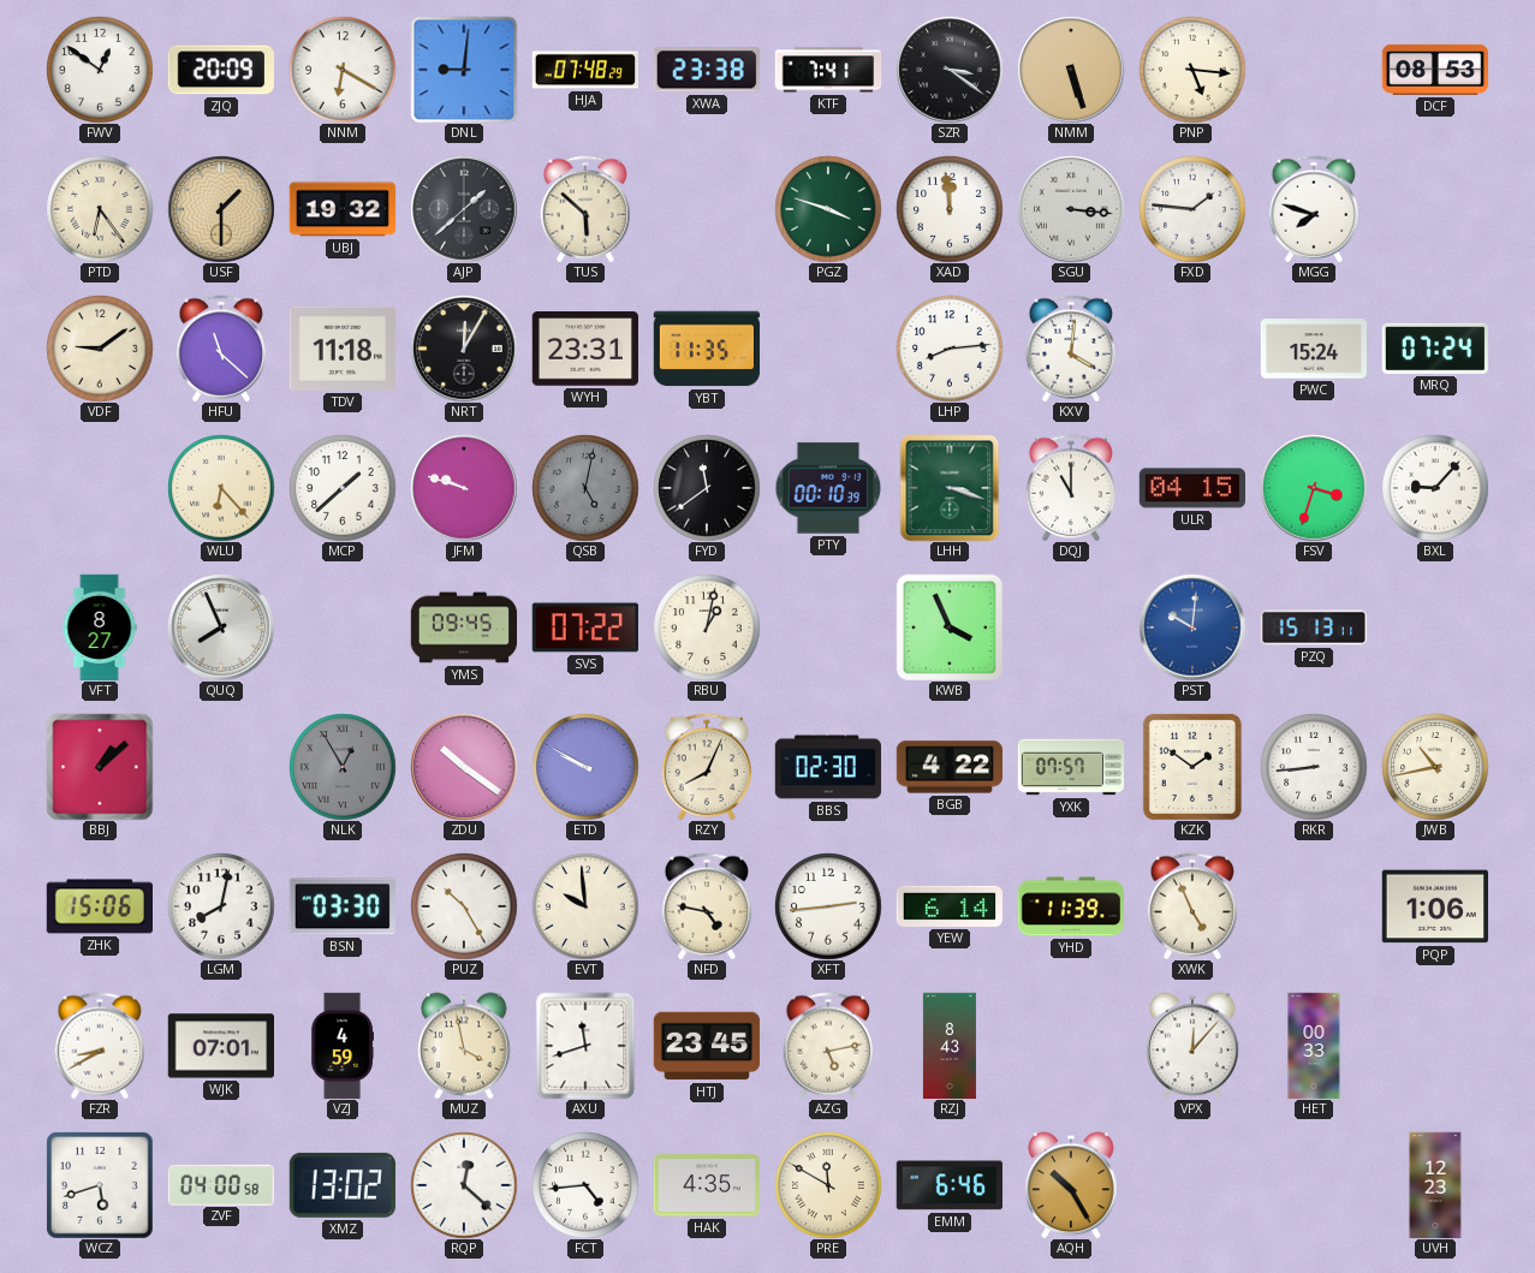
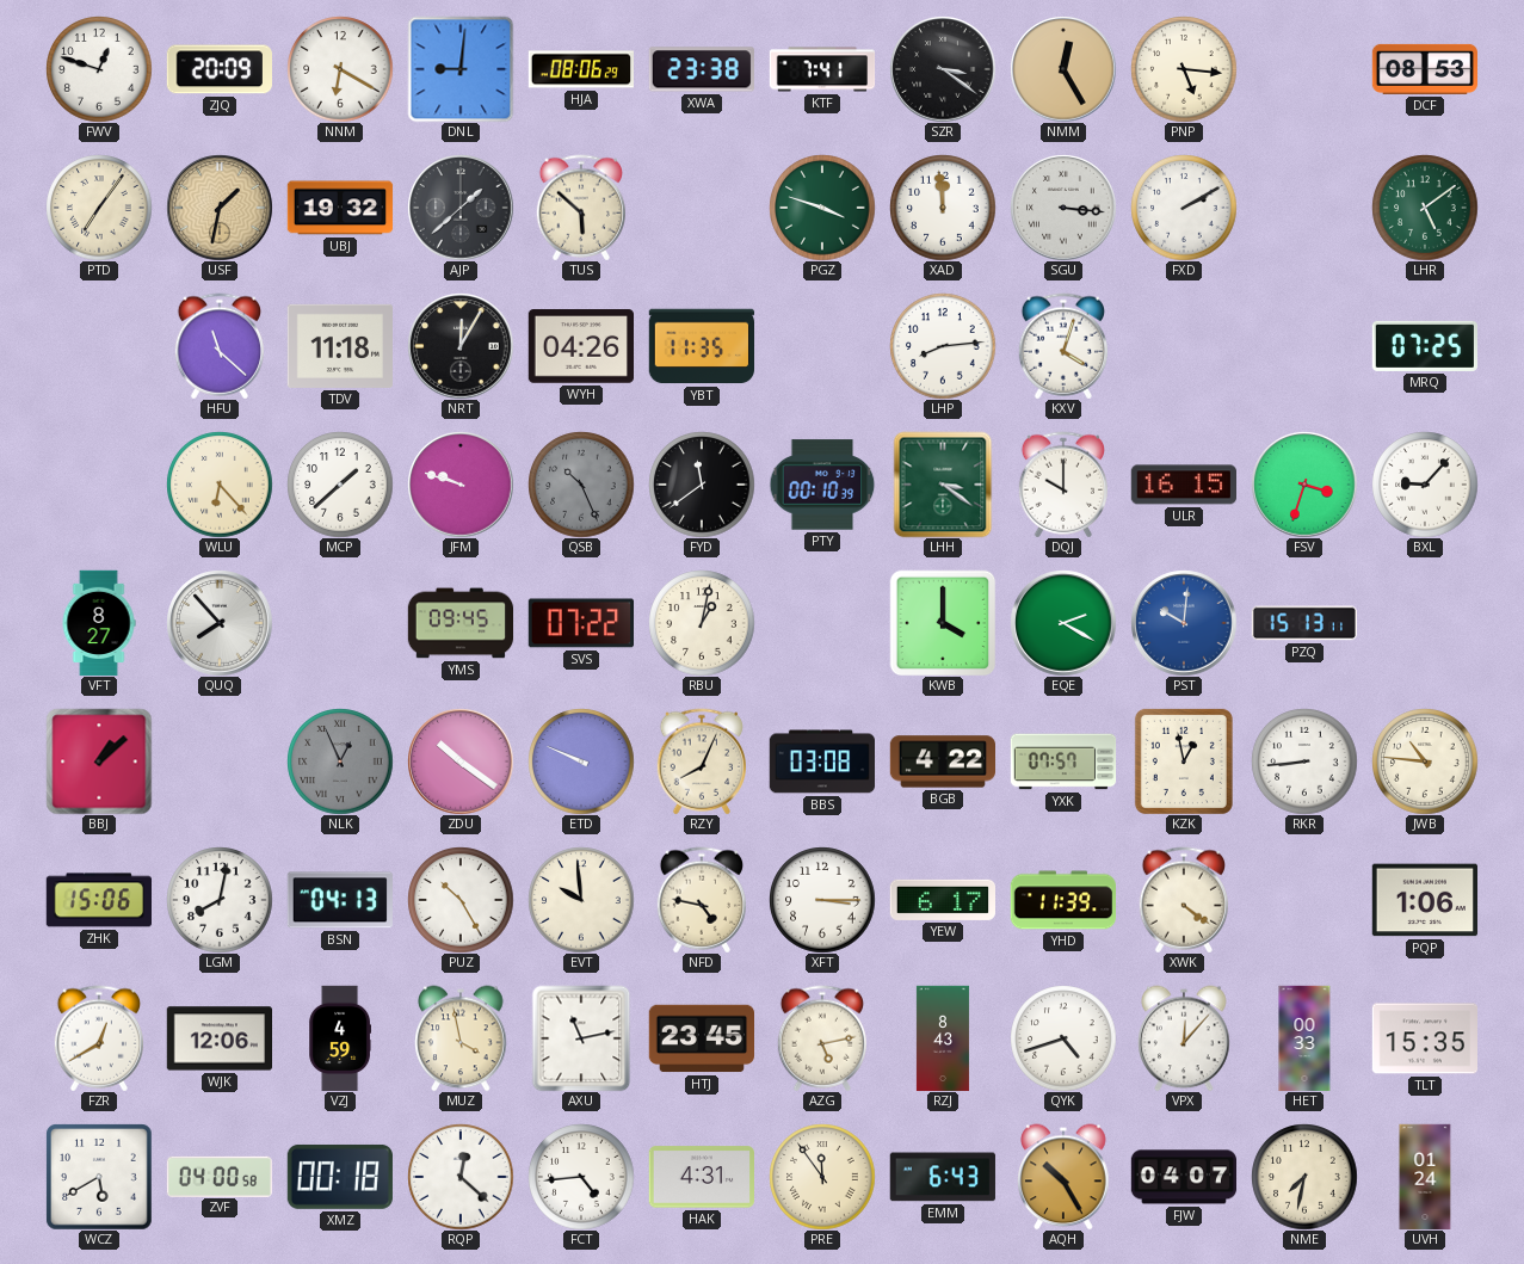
FWV: 12:51 -> 12:48
HJA: 07:48 -> 08:06
NMM: 5:27 -> 12:25
PTD: 6:24 -> 7:06
USF: 1:30 -> 1:32
FXD: 1:46 -> 2:10
MGG: 7:48 -> none
LHR: none -> 5:09
VDF: 9:09 -> none
WYH: 23:31 -> 04:26
KXV: 4:01 -> 4:03
PWC: 15:24 -> none
MRQ: 07:24 -> 07:25
QSB: 5:02 -> 10:26
LHH: 3:18 -> 3:21
DQJ: 11:00 -> 10:00
ULR: 04:15 -> 16:15
QUQ: 7:56 -> 7:53
KWB: 3:56 -> 4:00
EQE: none -> 2:20
NLK: 12:55 -> 12:56
ETD: 9:50 -> 9:49
BBS: 02:30 -> 03:08
KZK: 1:51 -> 12:58
JWB: 10:43 -> 10:46
BSN: 03:30 -> 04:13
XFT: 2:44 -> 3:15
YEW: 6:14 -> 6:17
XWK: 4:56 -> 4:21
FZR: 8:40 -> 12:40
WJK: 07:01 -> 12:06
AXU: 11:42 -> 11:13
QYK: none -> 4:42
TLT: none -> 15:35
WCZ: 5:42 -> 5:40
XMZ: 13:02 -> 00:18
HAK: 4:35 -> 4:31
PRE: 11:50 -> 11:54
EMM: 6:46 -> 6:43
FJW: none -> 04:07
NME: none -> 7:32
UVH: 12:23 -> 01:24
